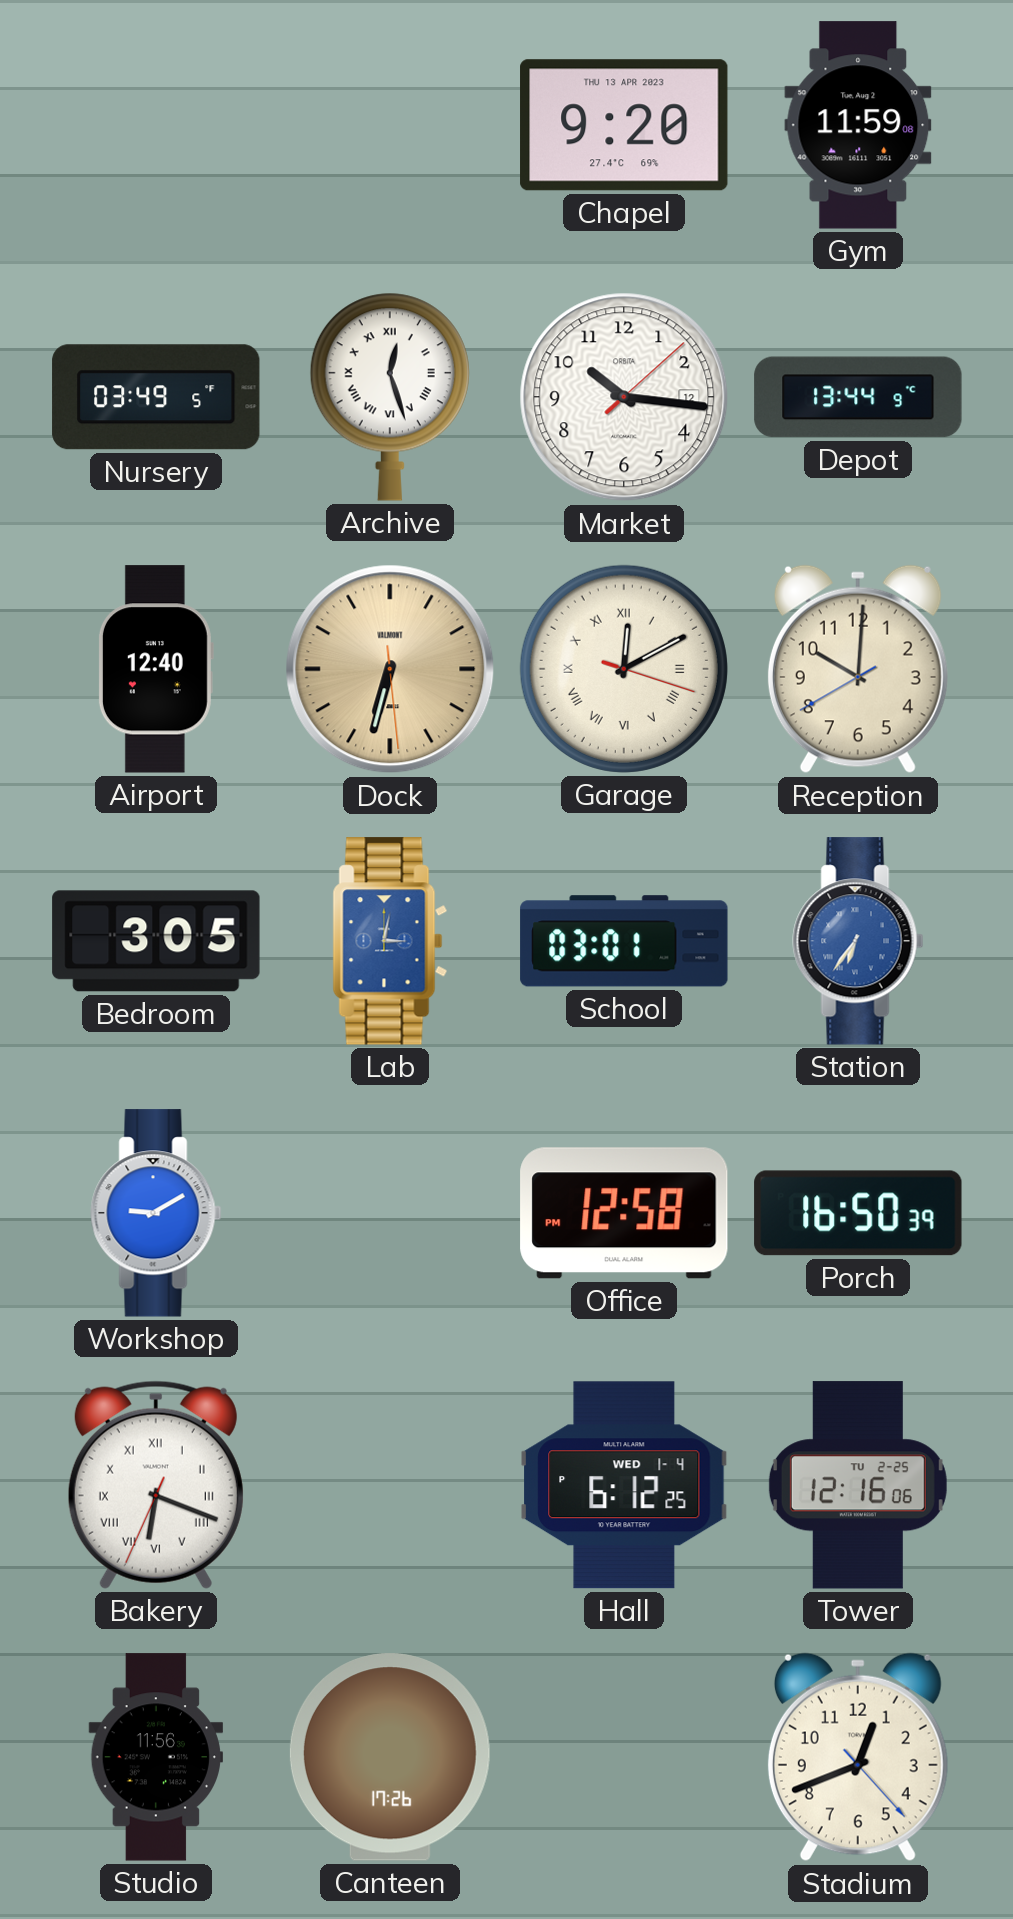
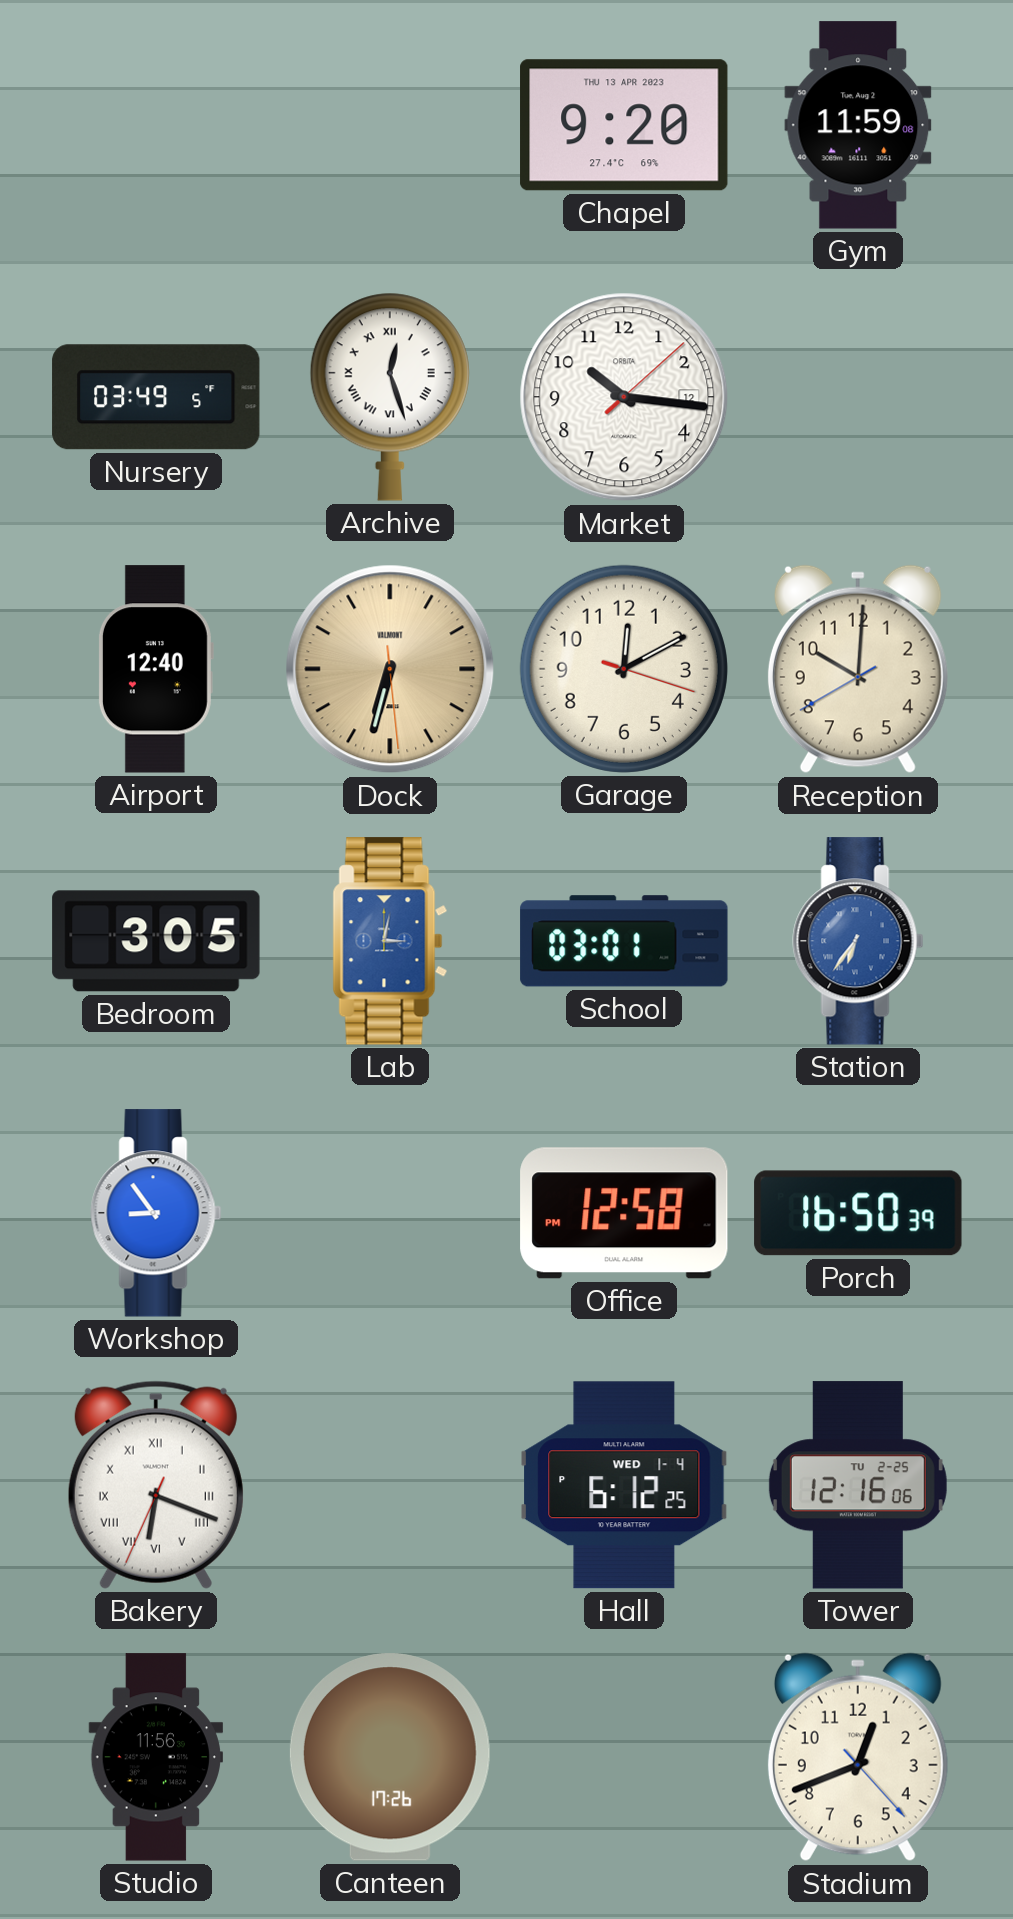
Depot: 13:44 -> none
Garage numerals: Roman -> Arabic
Workshop: 9:10 -> 8:54
